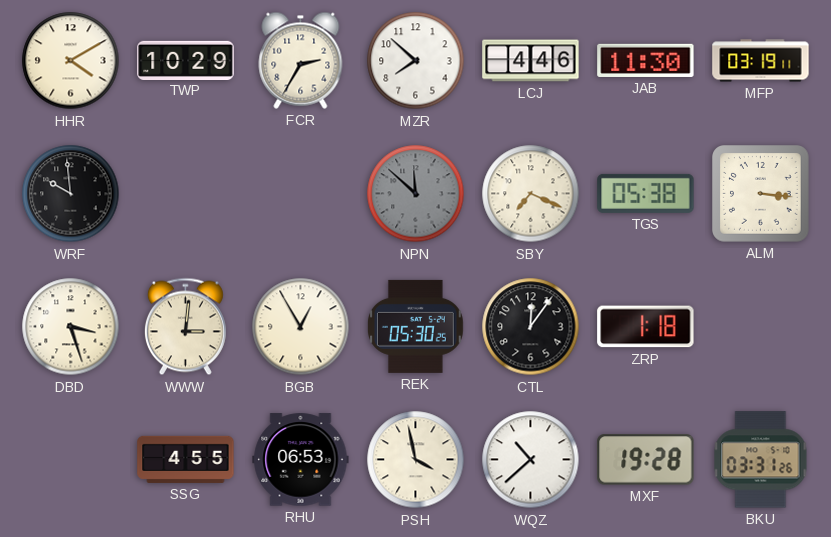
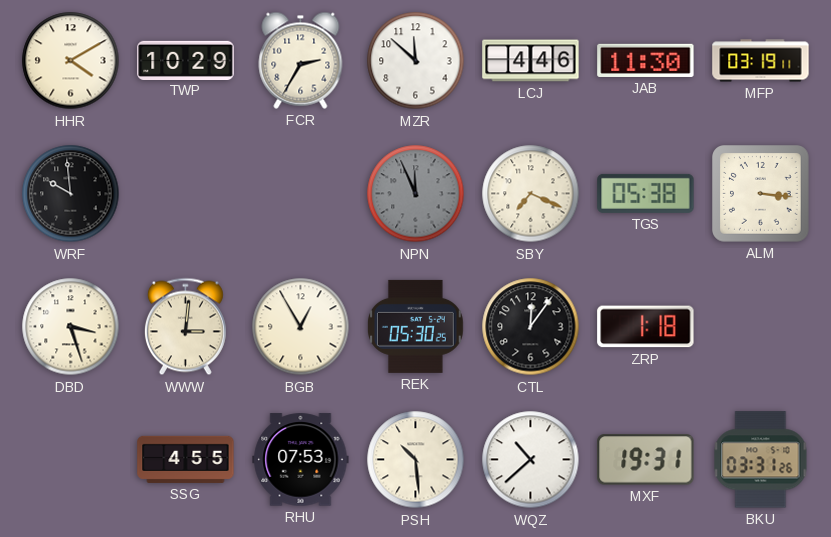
MZR: 7:52 -> 11:52
NPN: 11:52 -> 11:56
RHU: 06:53 -> 07:53
PSH: 3:58 -> 10:29
MXF: 19:28 -> 19:31
